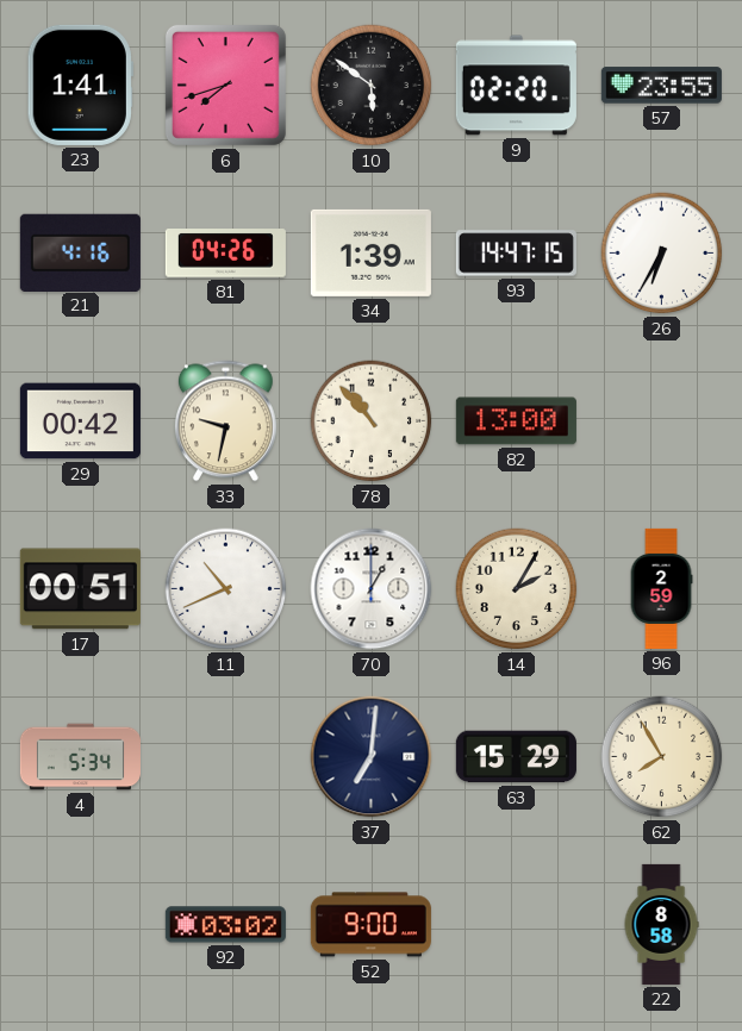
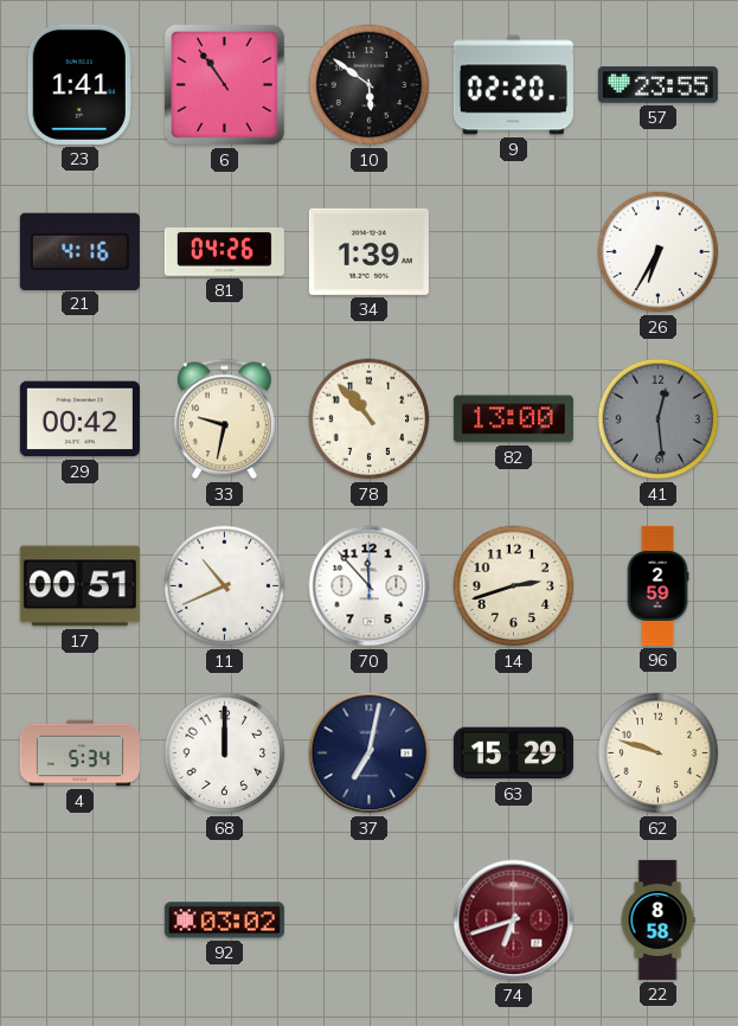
6: 7:42 -> 10:54
93: 14:47 -> none
41: none -> 12:29
70: 1:00 -> 11:53
14: 2:05 -> 2:42
68: none -> 12:00
37: 7:01 -> 7:02
62: 7:55 -> 9:48
52: 9:00 -> none
74: none -> 6:42
